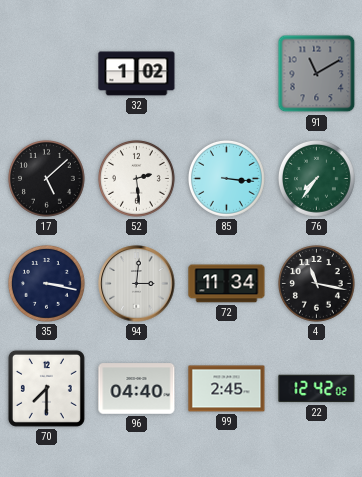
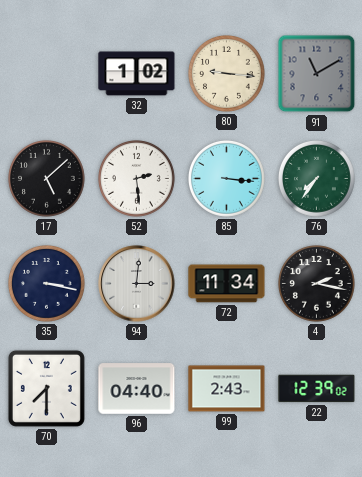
80: none -> 9:16
4: 11:17 -> 2:17
99: 2:45 -> 2:43
22: 12:42 -> 12:39
